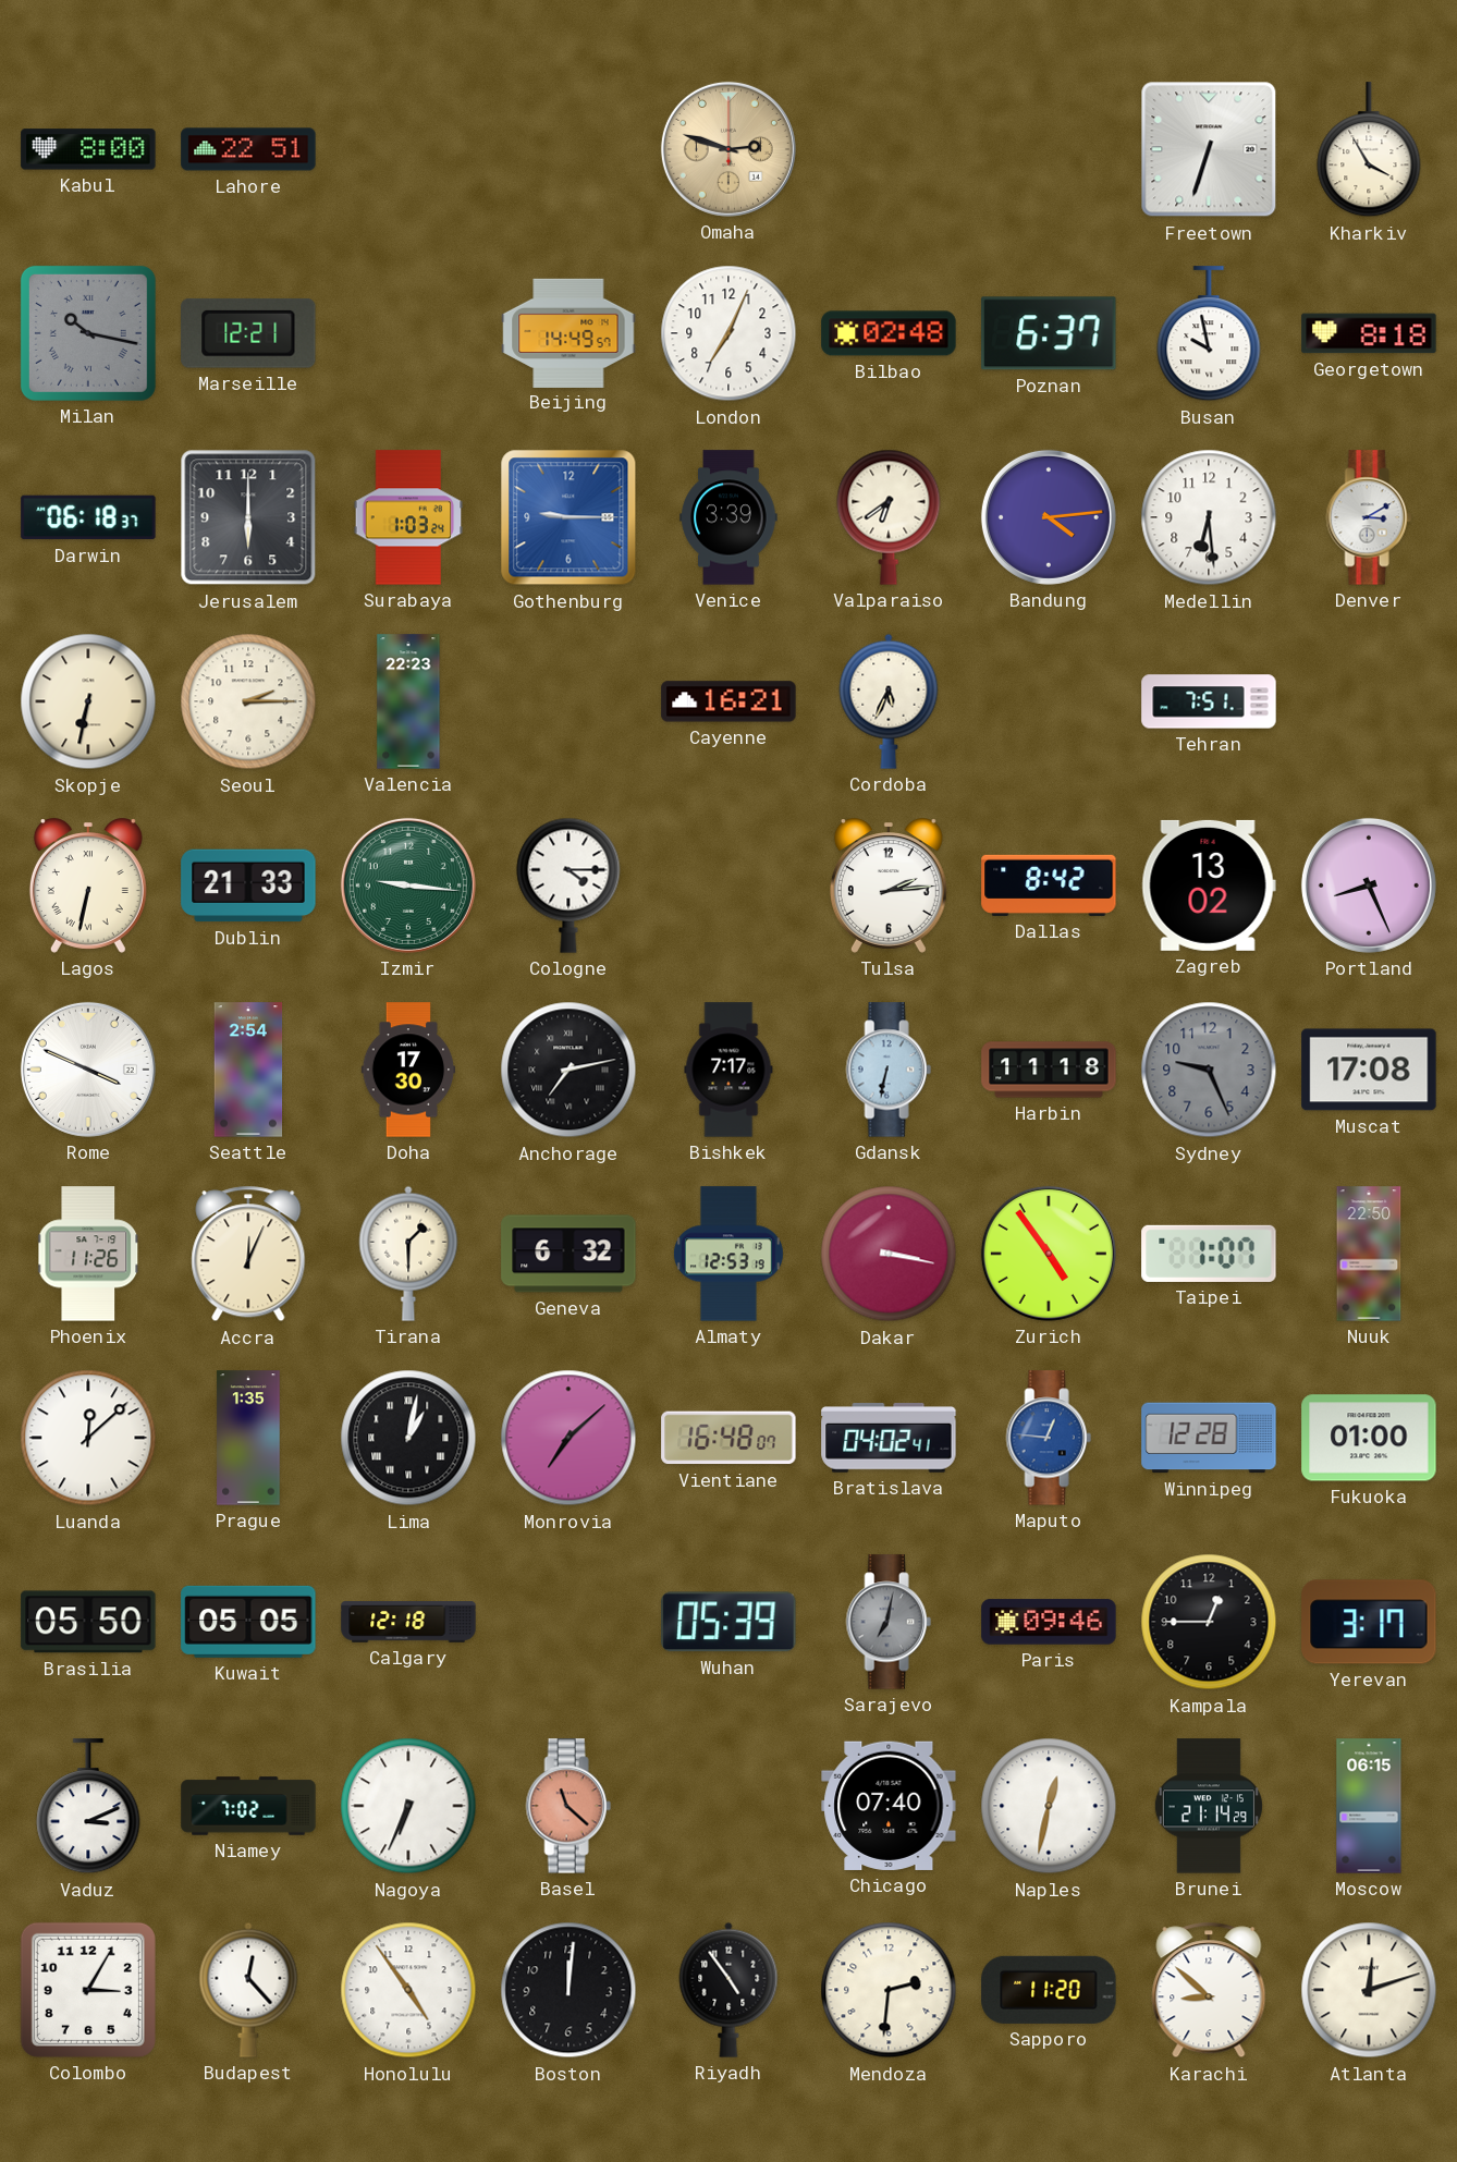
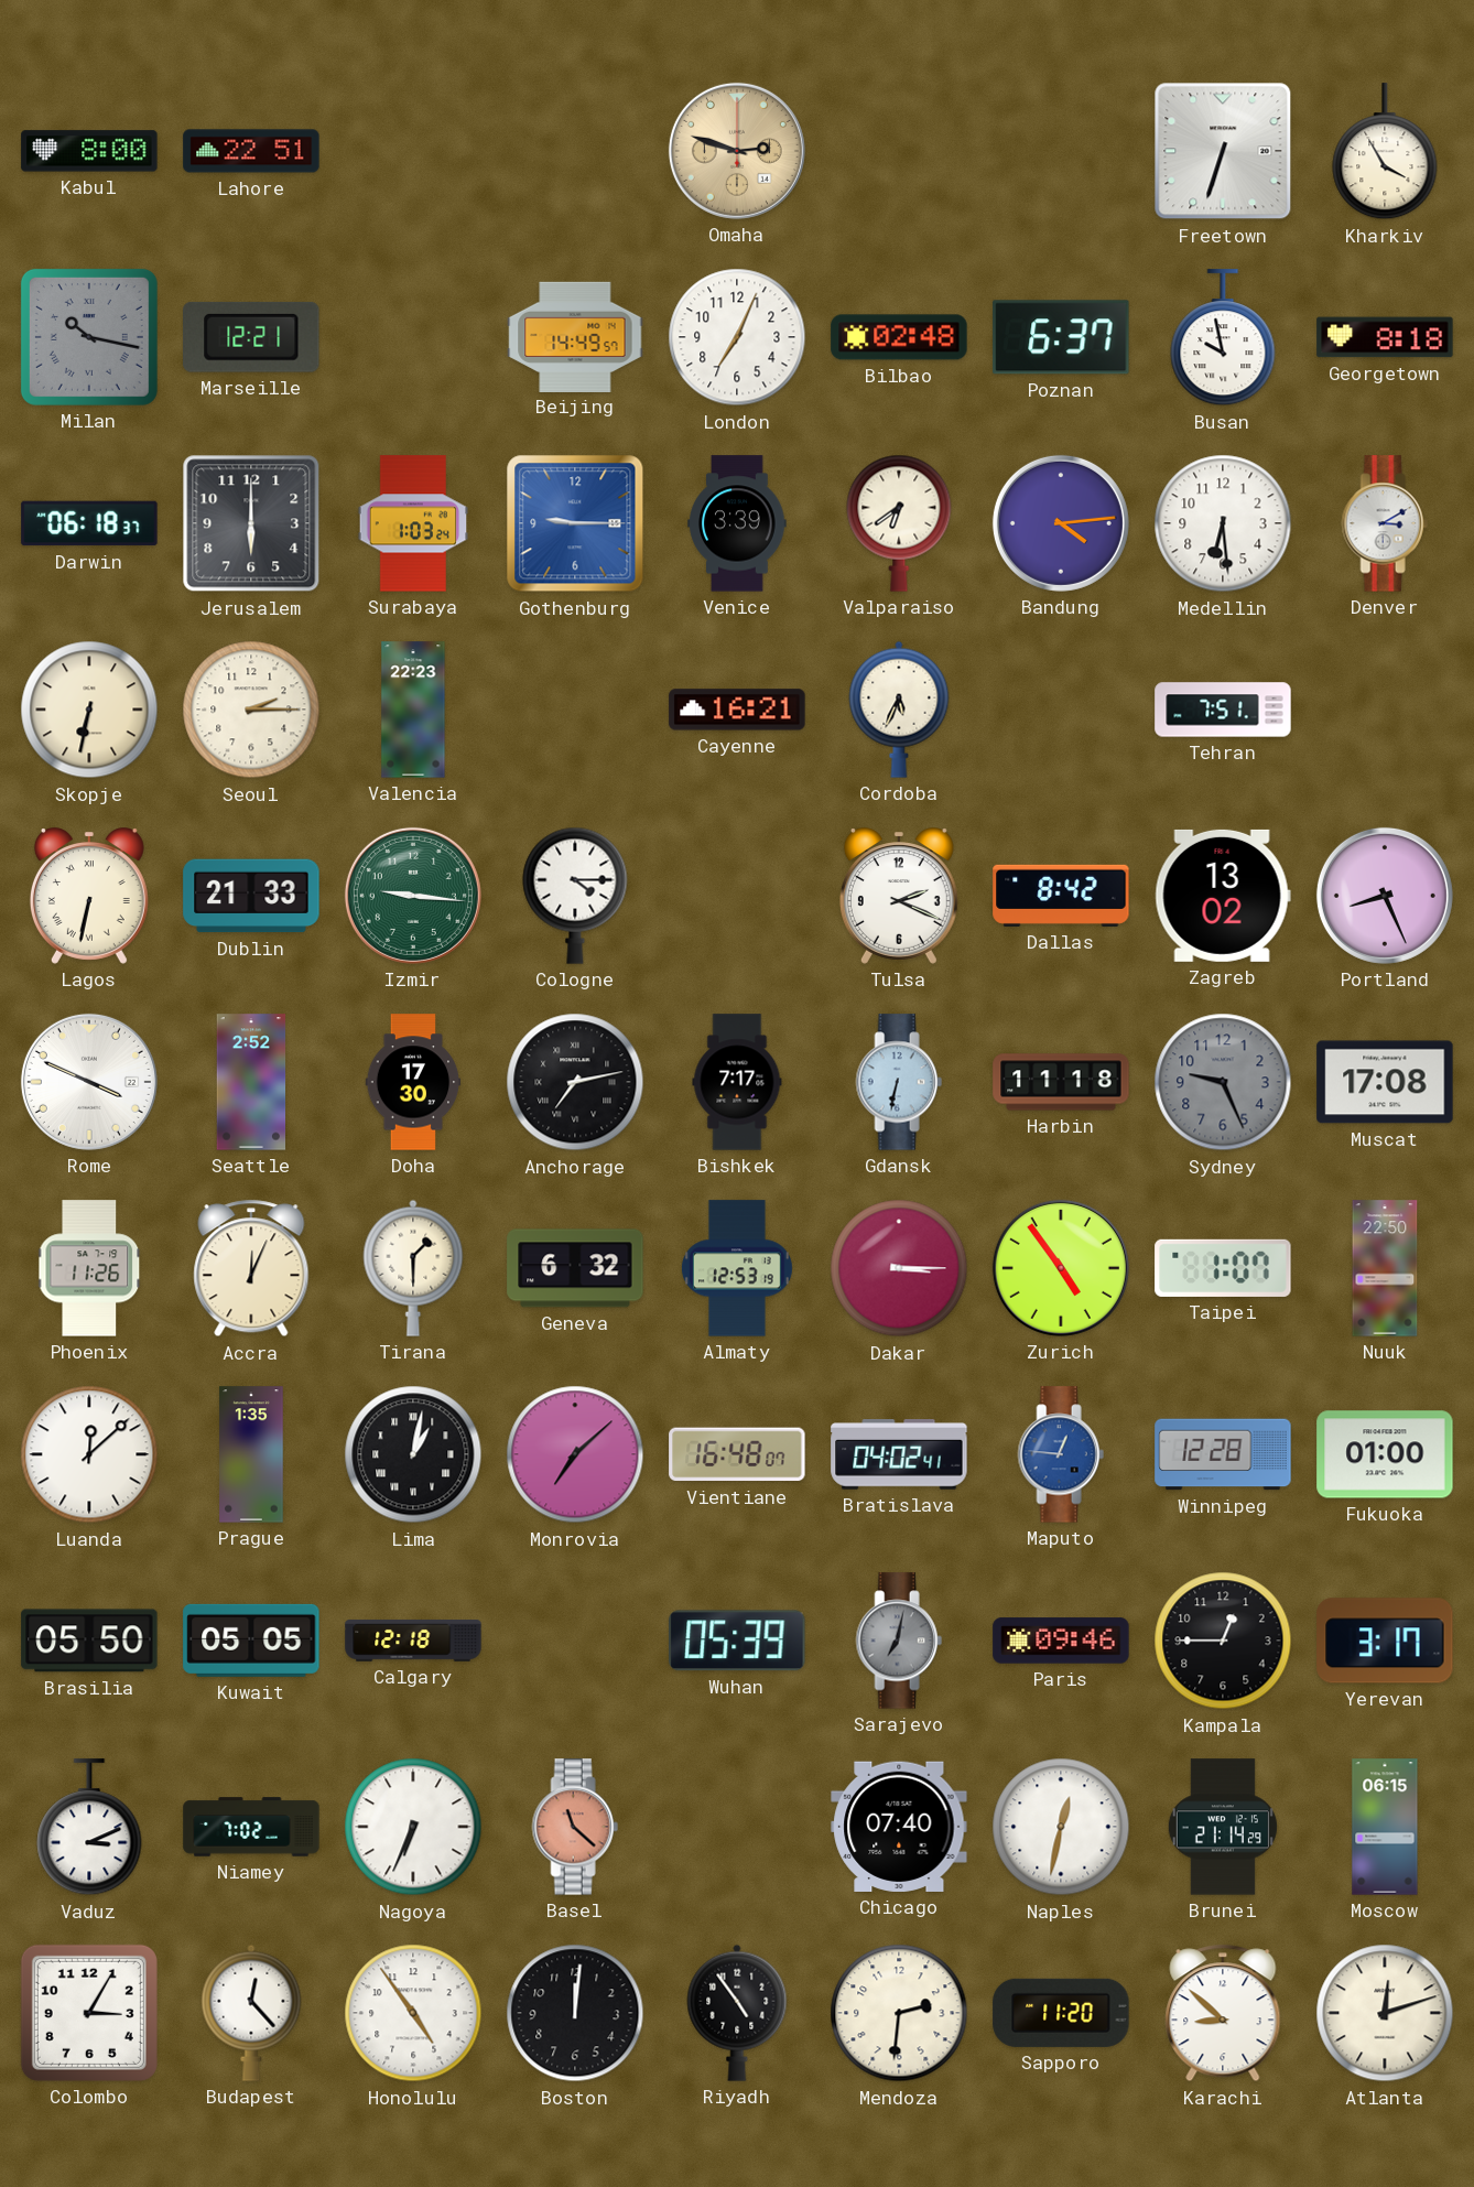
Tulsa: 2:14 -> 2:19
Seattle: 2:54 -> 2:52
Dakar: 3:17 -> 3:15
